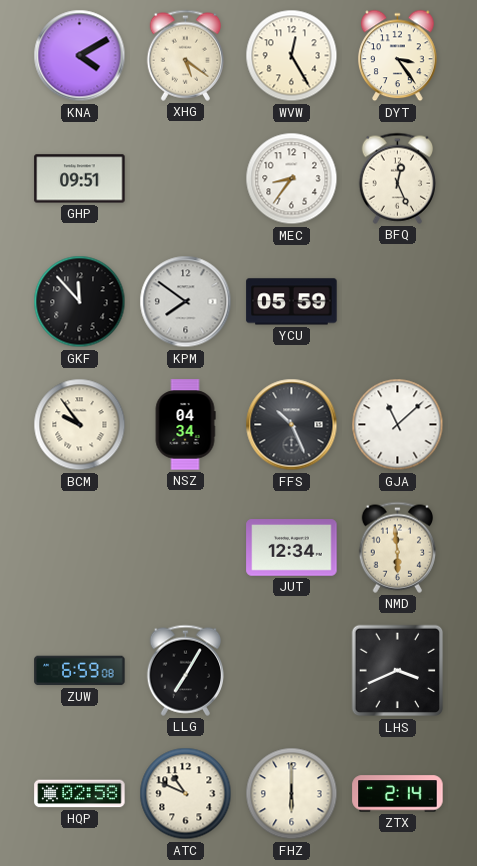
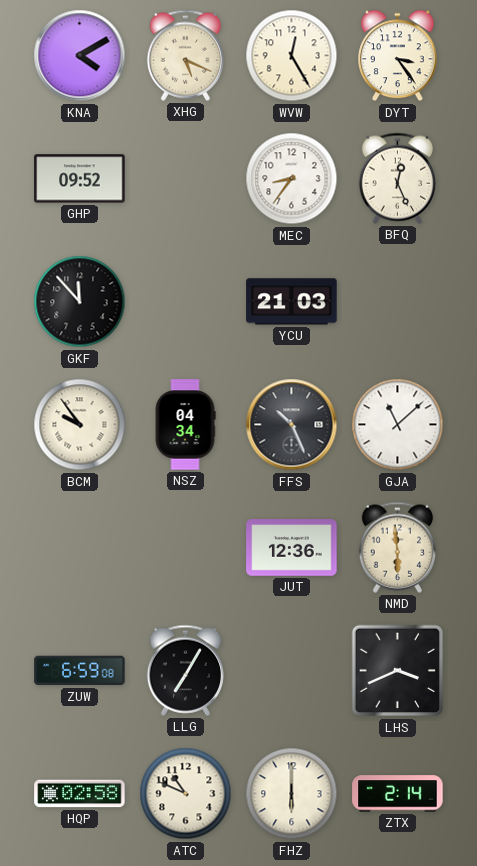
XHG: 5:21 -> 5:19
GHP: 09:51 -> 09:52
KPM: 7:51 -> none
YCU: 05:59 -> 21:03
JUT: 12:34 -> 12:36
